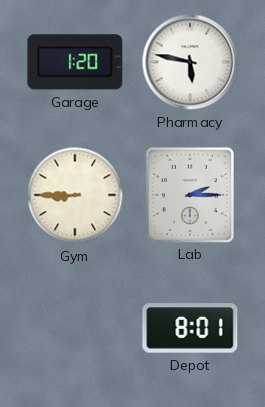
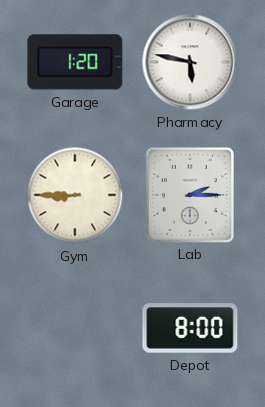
Depot: 8:01 -> 8:00
